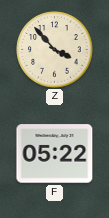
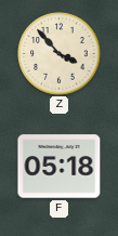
F: 05:22 -> 05:18
